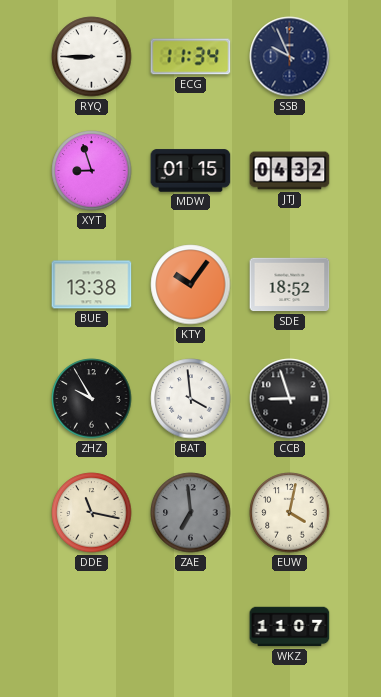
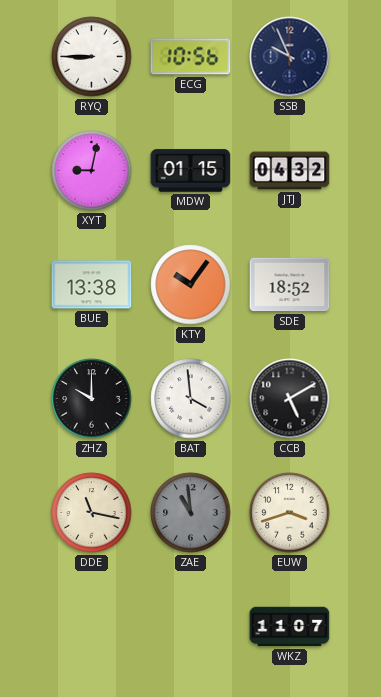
ECG: 11:34 -> 10:56
XYT: 8:57 -> 9:02
ZHZ: 9:55 -> 10:00
CCB: 8:57 -> 5:10
ZAE: 6:59 -> 10:59
EUW: 4:02 -> 3:42
